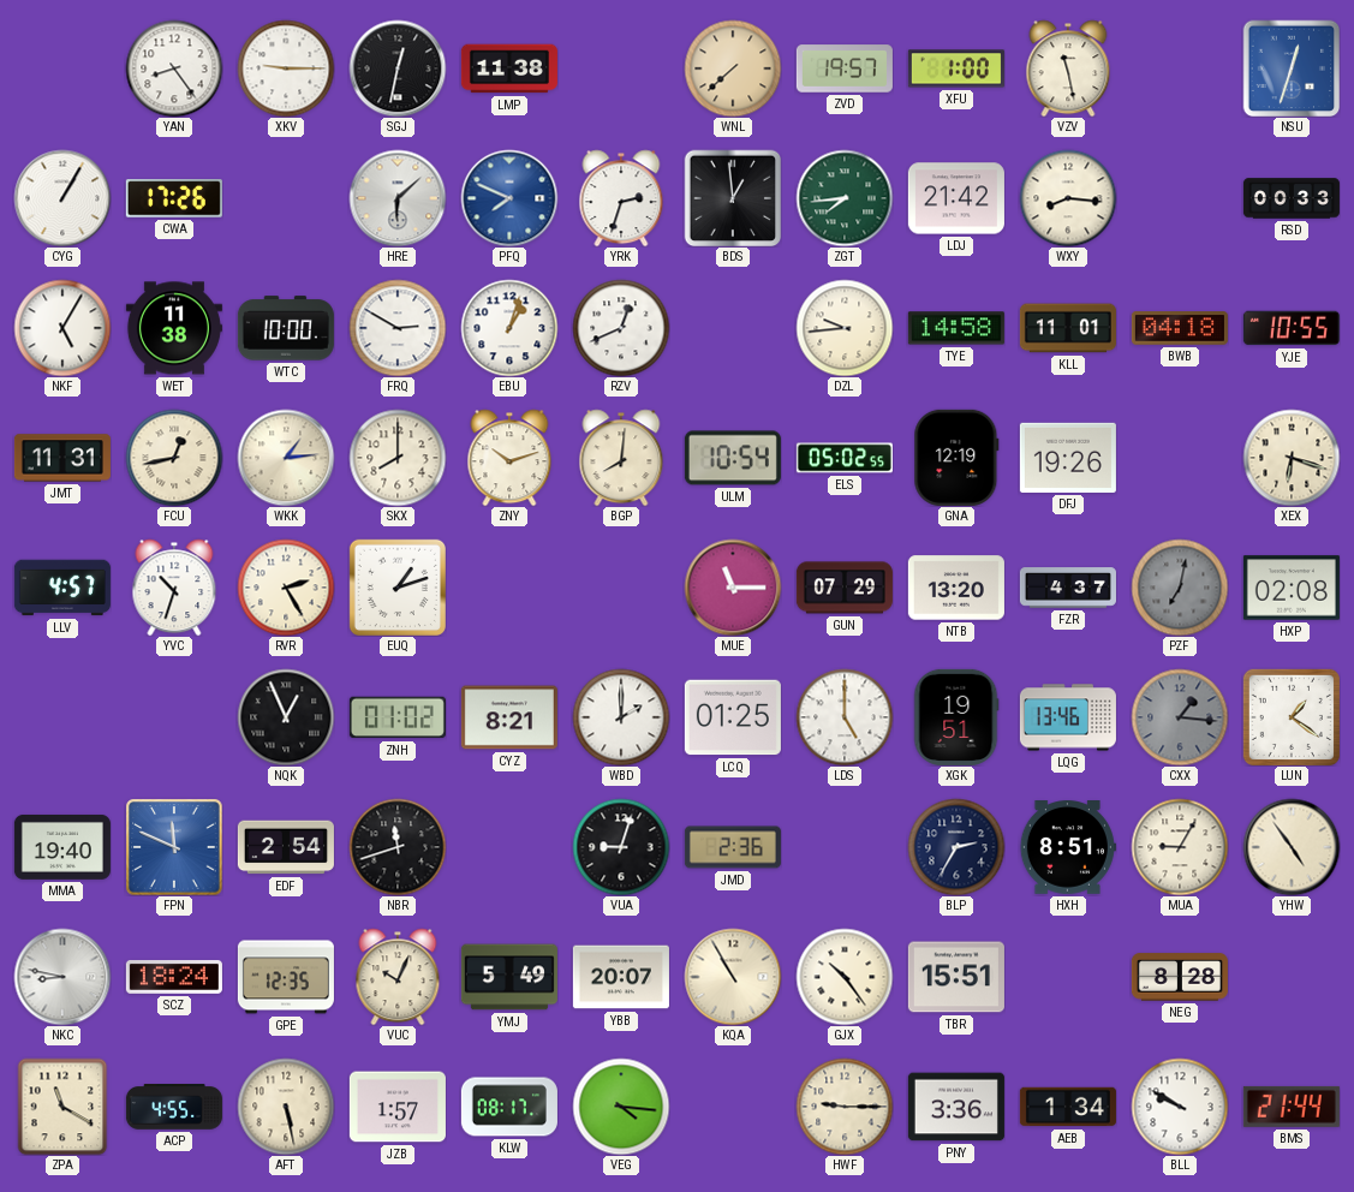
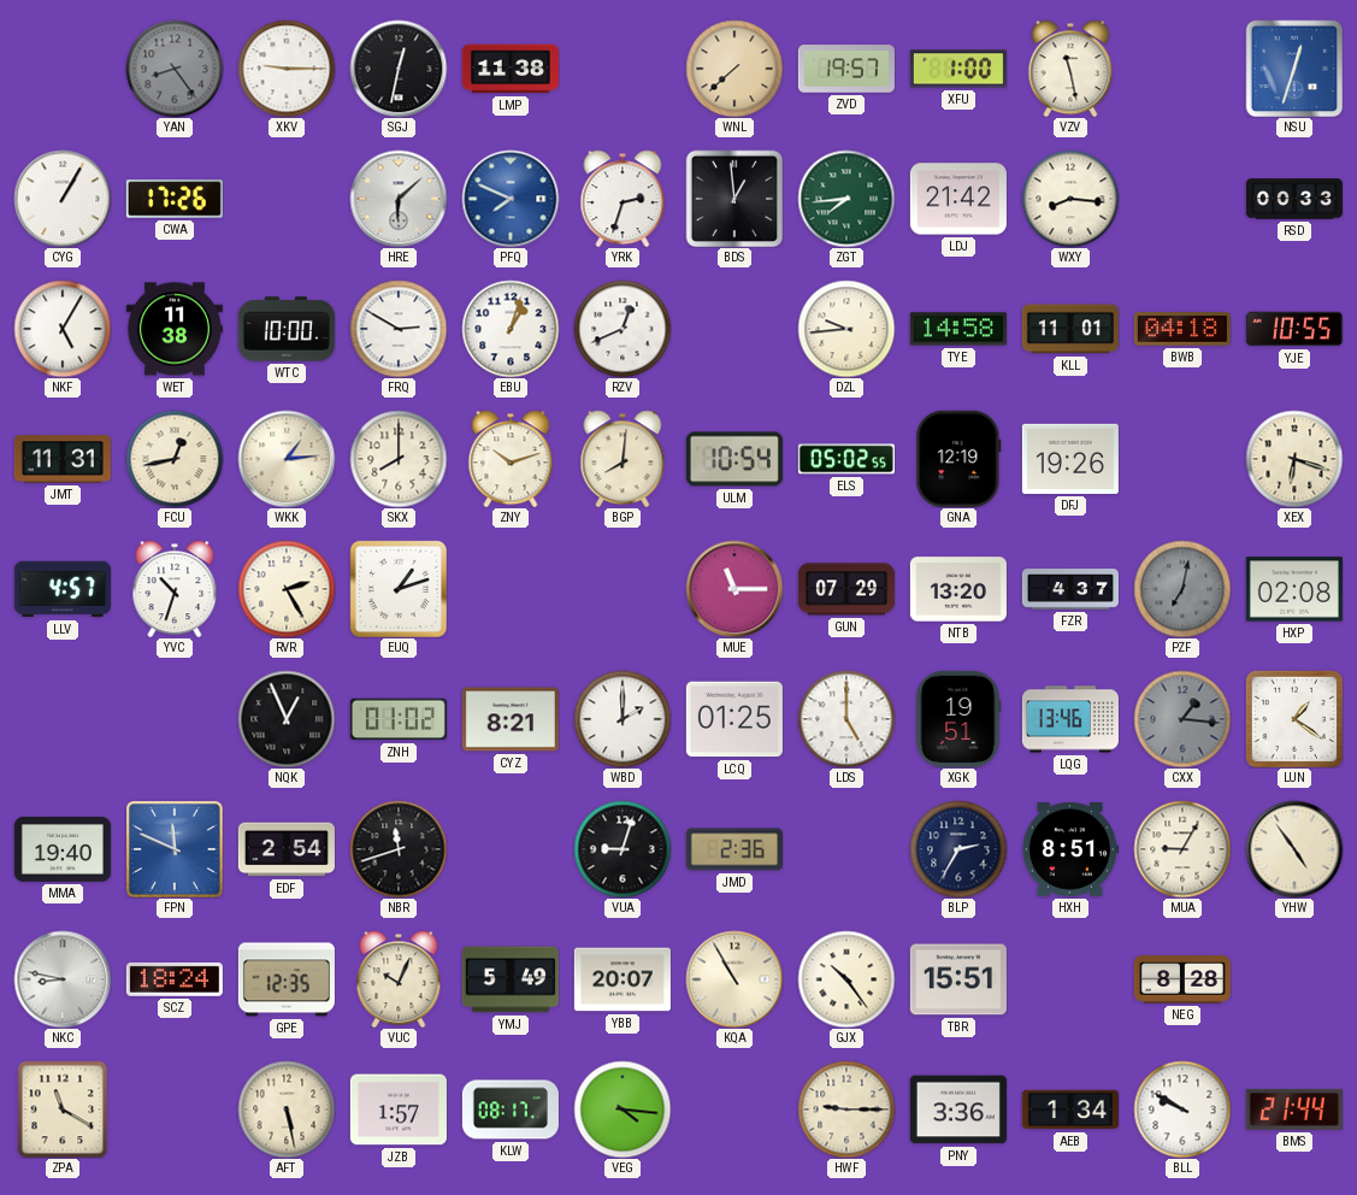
YAN dial: white -> grey
ACP: 4:55 -> none
